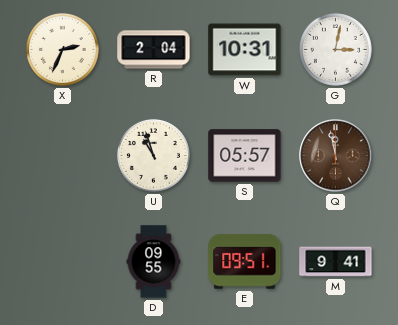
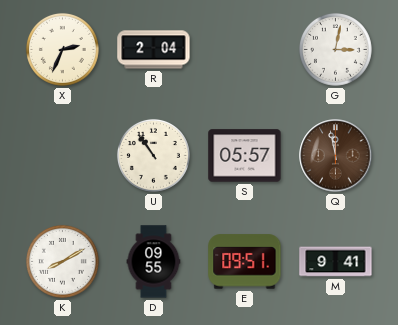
W: 10:31 -> none
U: 10:57 -> 10:54
K: none -> 8:10
